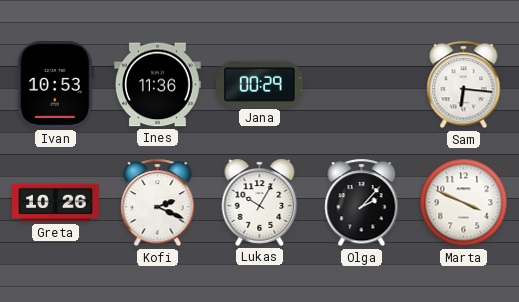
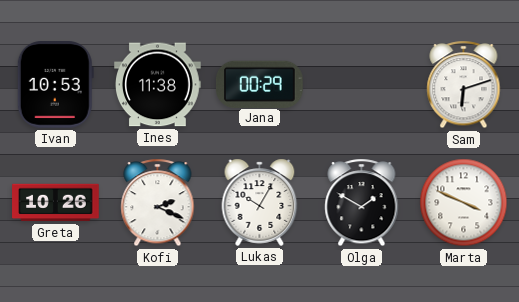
Ines: 11:36 -> 11:38
Sam: 6:16 -> 6:12
Olga: 2:07 -> 1:50
